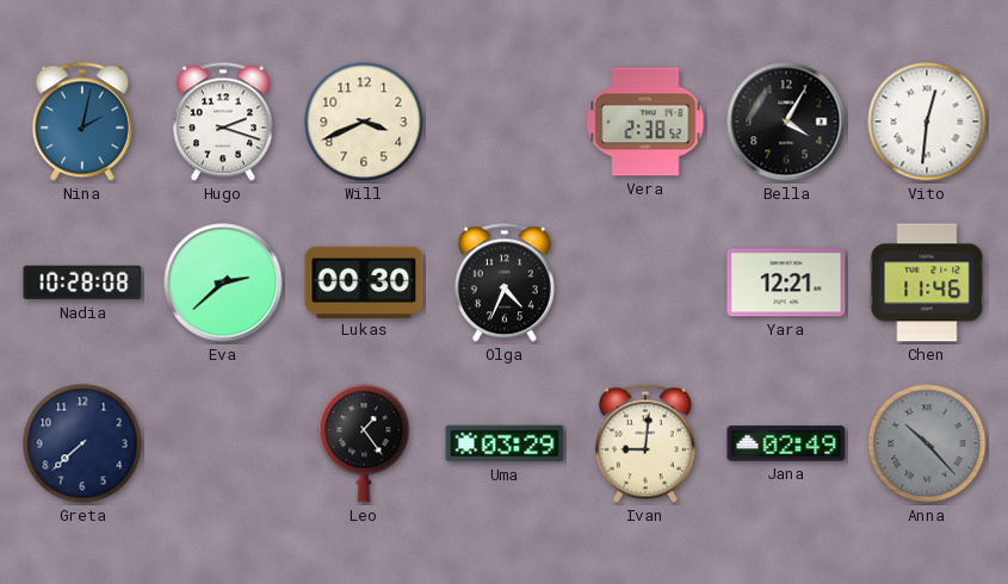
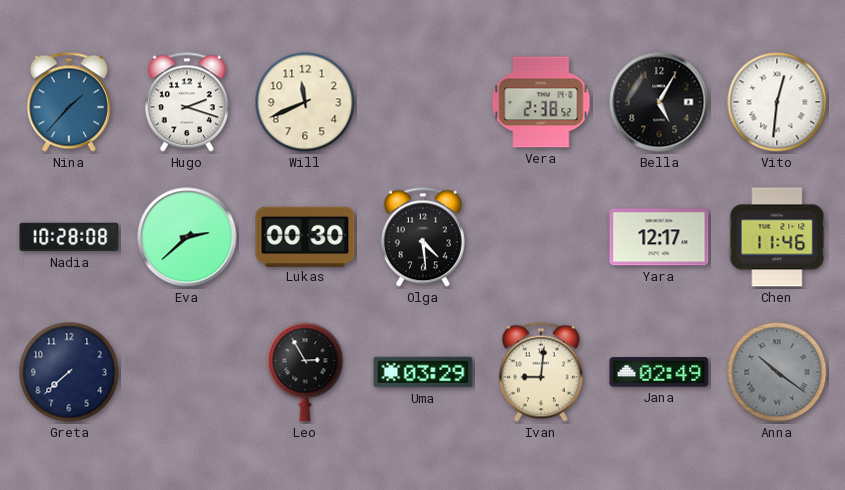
Nina: 2:02 -> 1:37
Will: 3:41 -> 11:41
Bella: 4:05 -> 5:05
Olga: 4:34 -> 4:29
Yara: 12:21 -> 12:17
Leo: 1:24 -> 2:55
Anna: 10:23 -> 10:21
